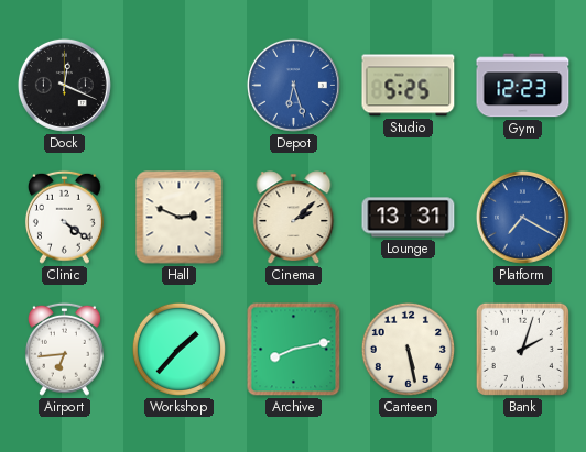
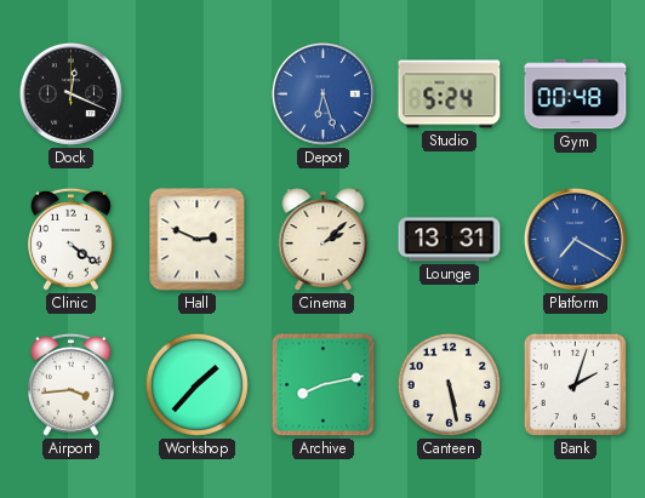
Studio: 5:25 -> 5:24
Gym: 12:23 -> 00:48
Airport: 6:44 -> 3:44
